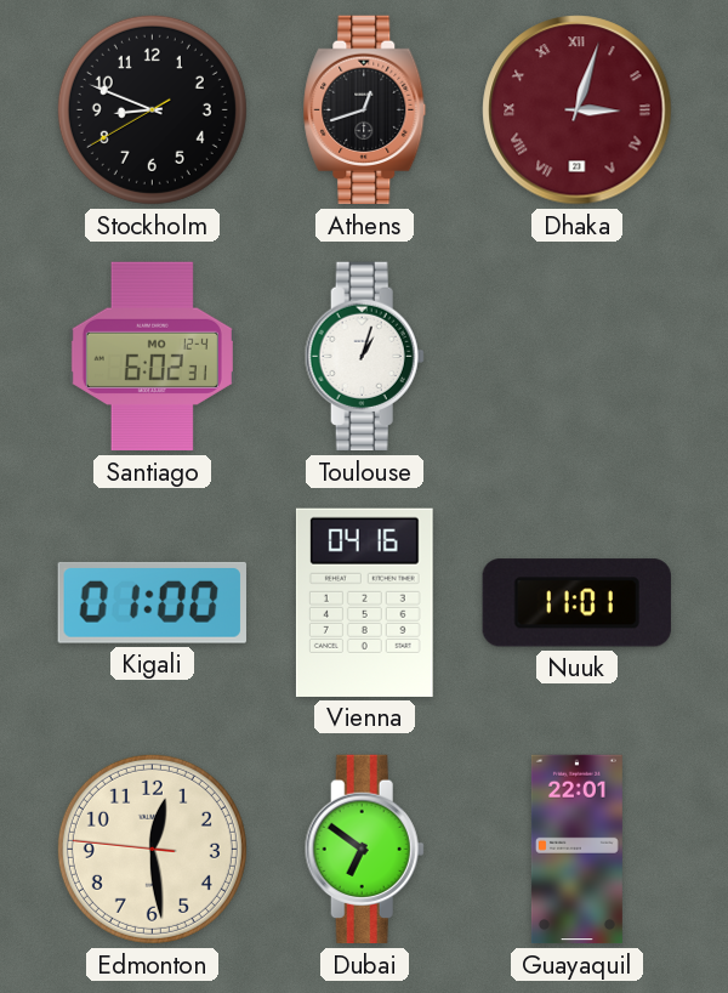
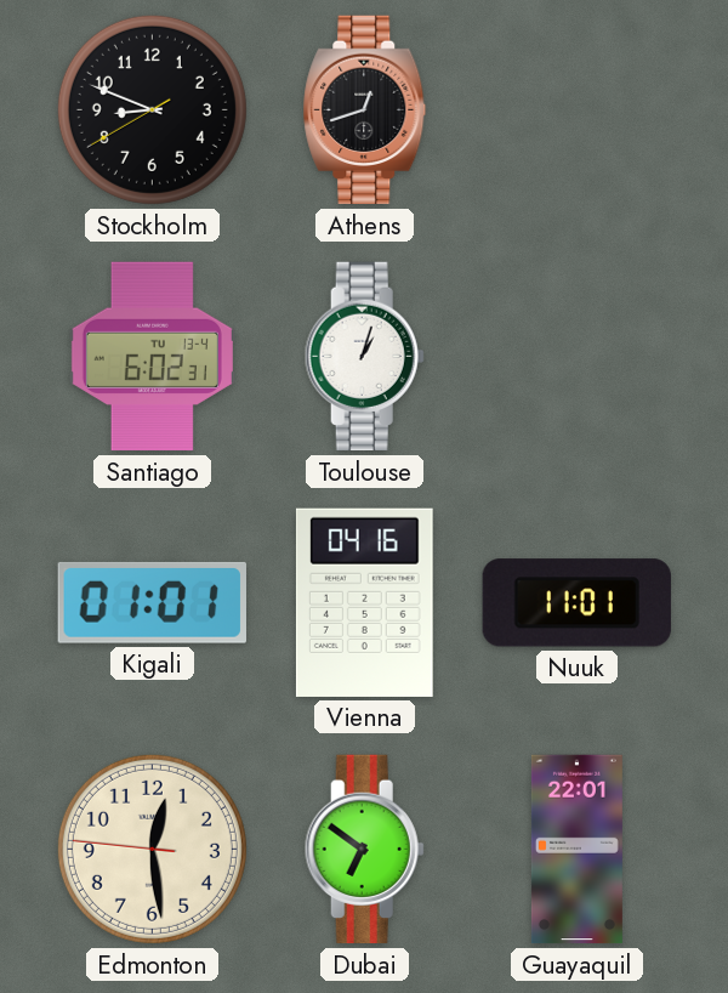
Dhaka: 3:03 -> none
Santiago date: MO 12-4 -> TU 13-4
Kigali: 01:00 -> 01:01
